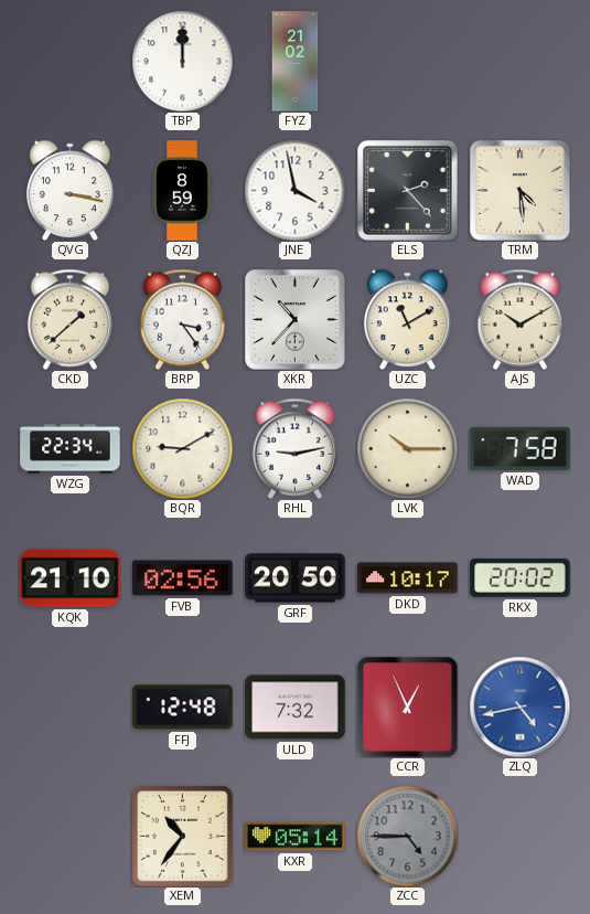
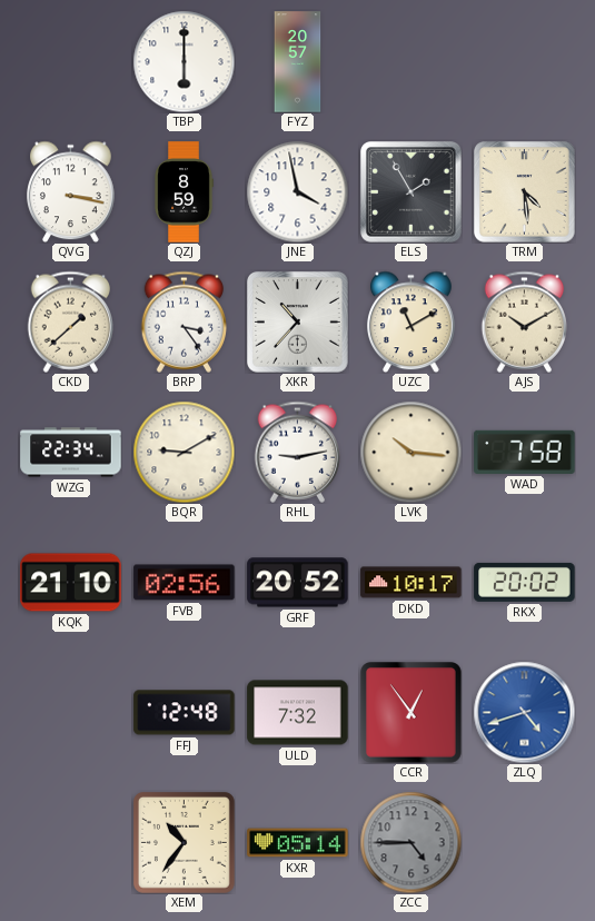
TBP: 12:00 -> 6:00
FYZ: 21:02 -> 20:57
ELS: 2:23 -> 1:55
LVK: 10:15 -> 10:16
GRF: 20:50 -> 20:52
CCR: 12:56 -> 12:54
ZLQ: 4:43 -> 4:42
